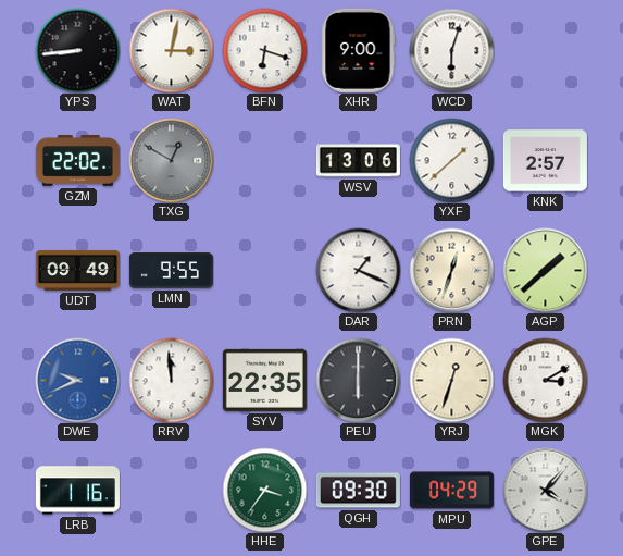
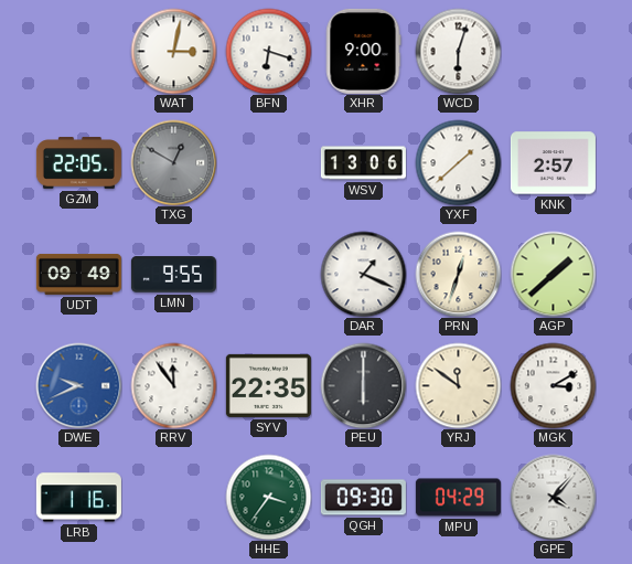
YPS: 8:44 -> none
GZM: 22:02 -> 22:05
RRV: 11:59 -> 11:54
YRJ: 12:33 -> 11:51
